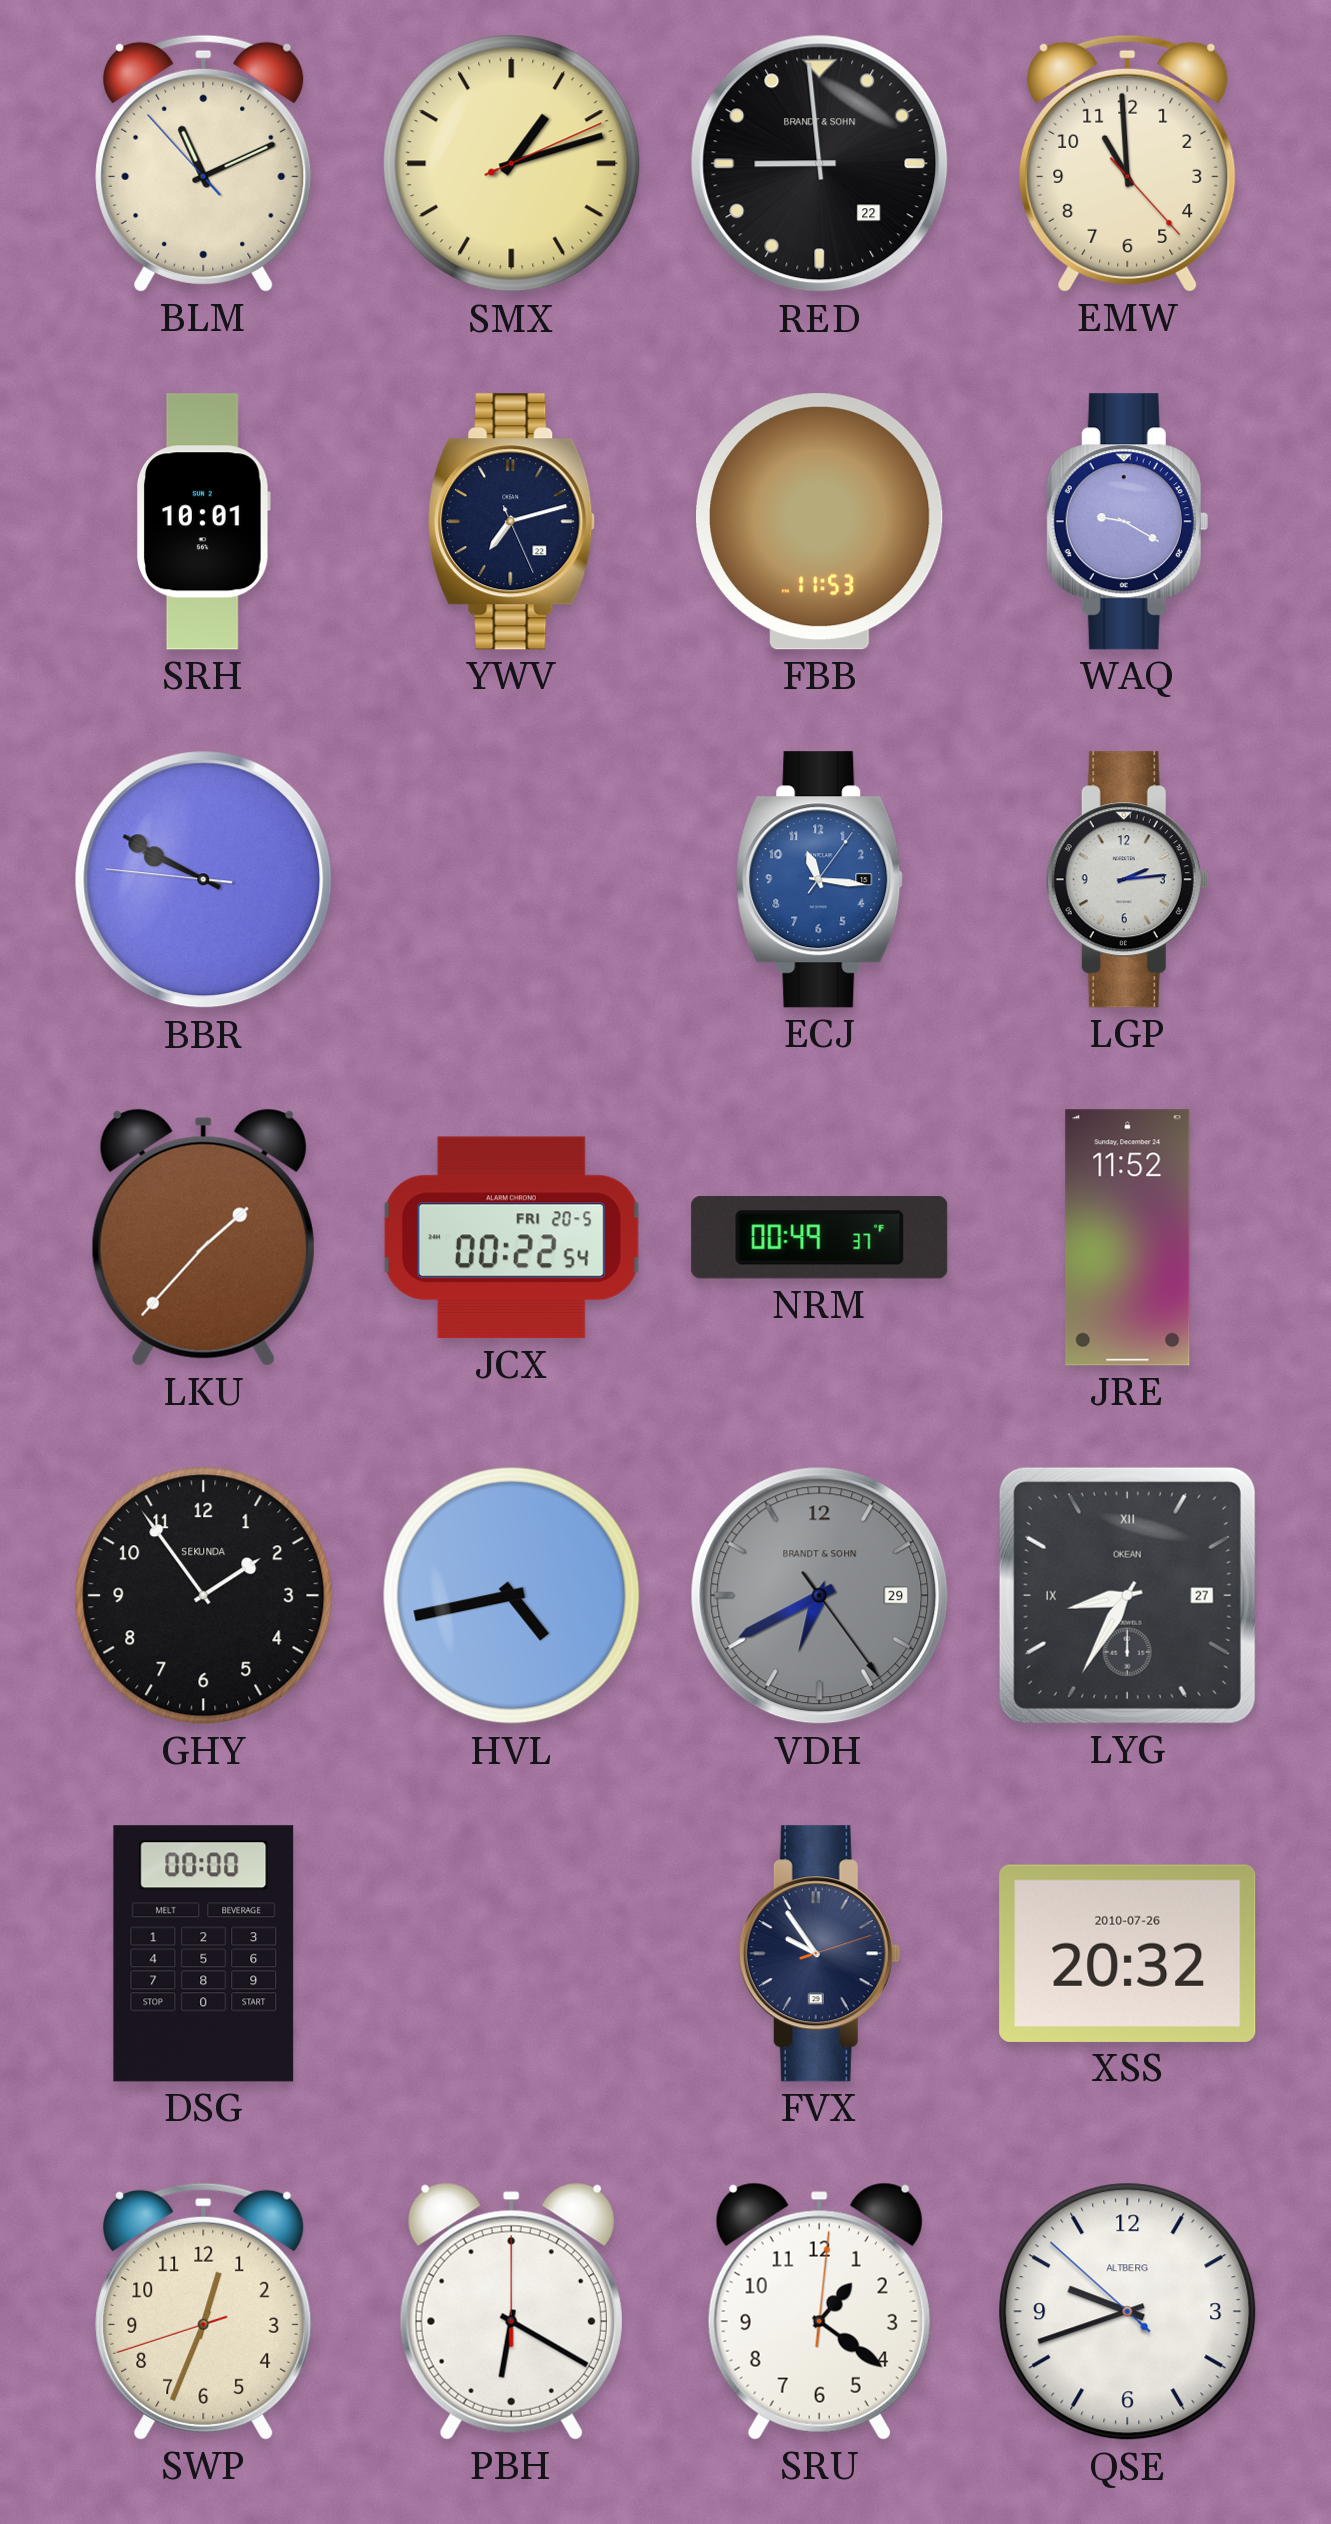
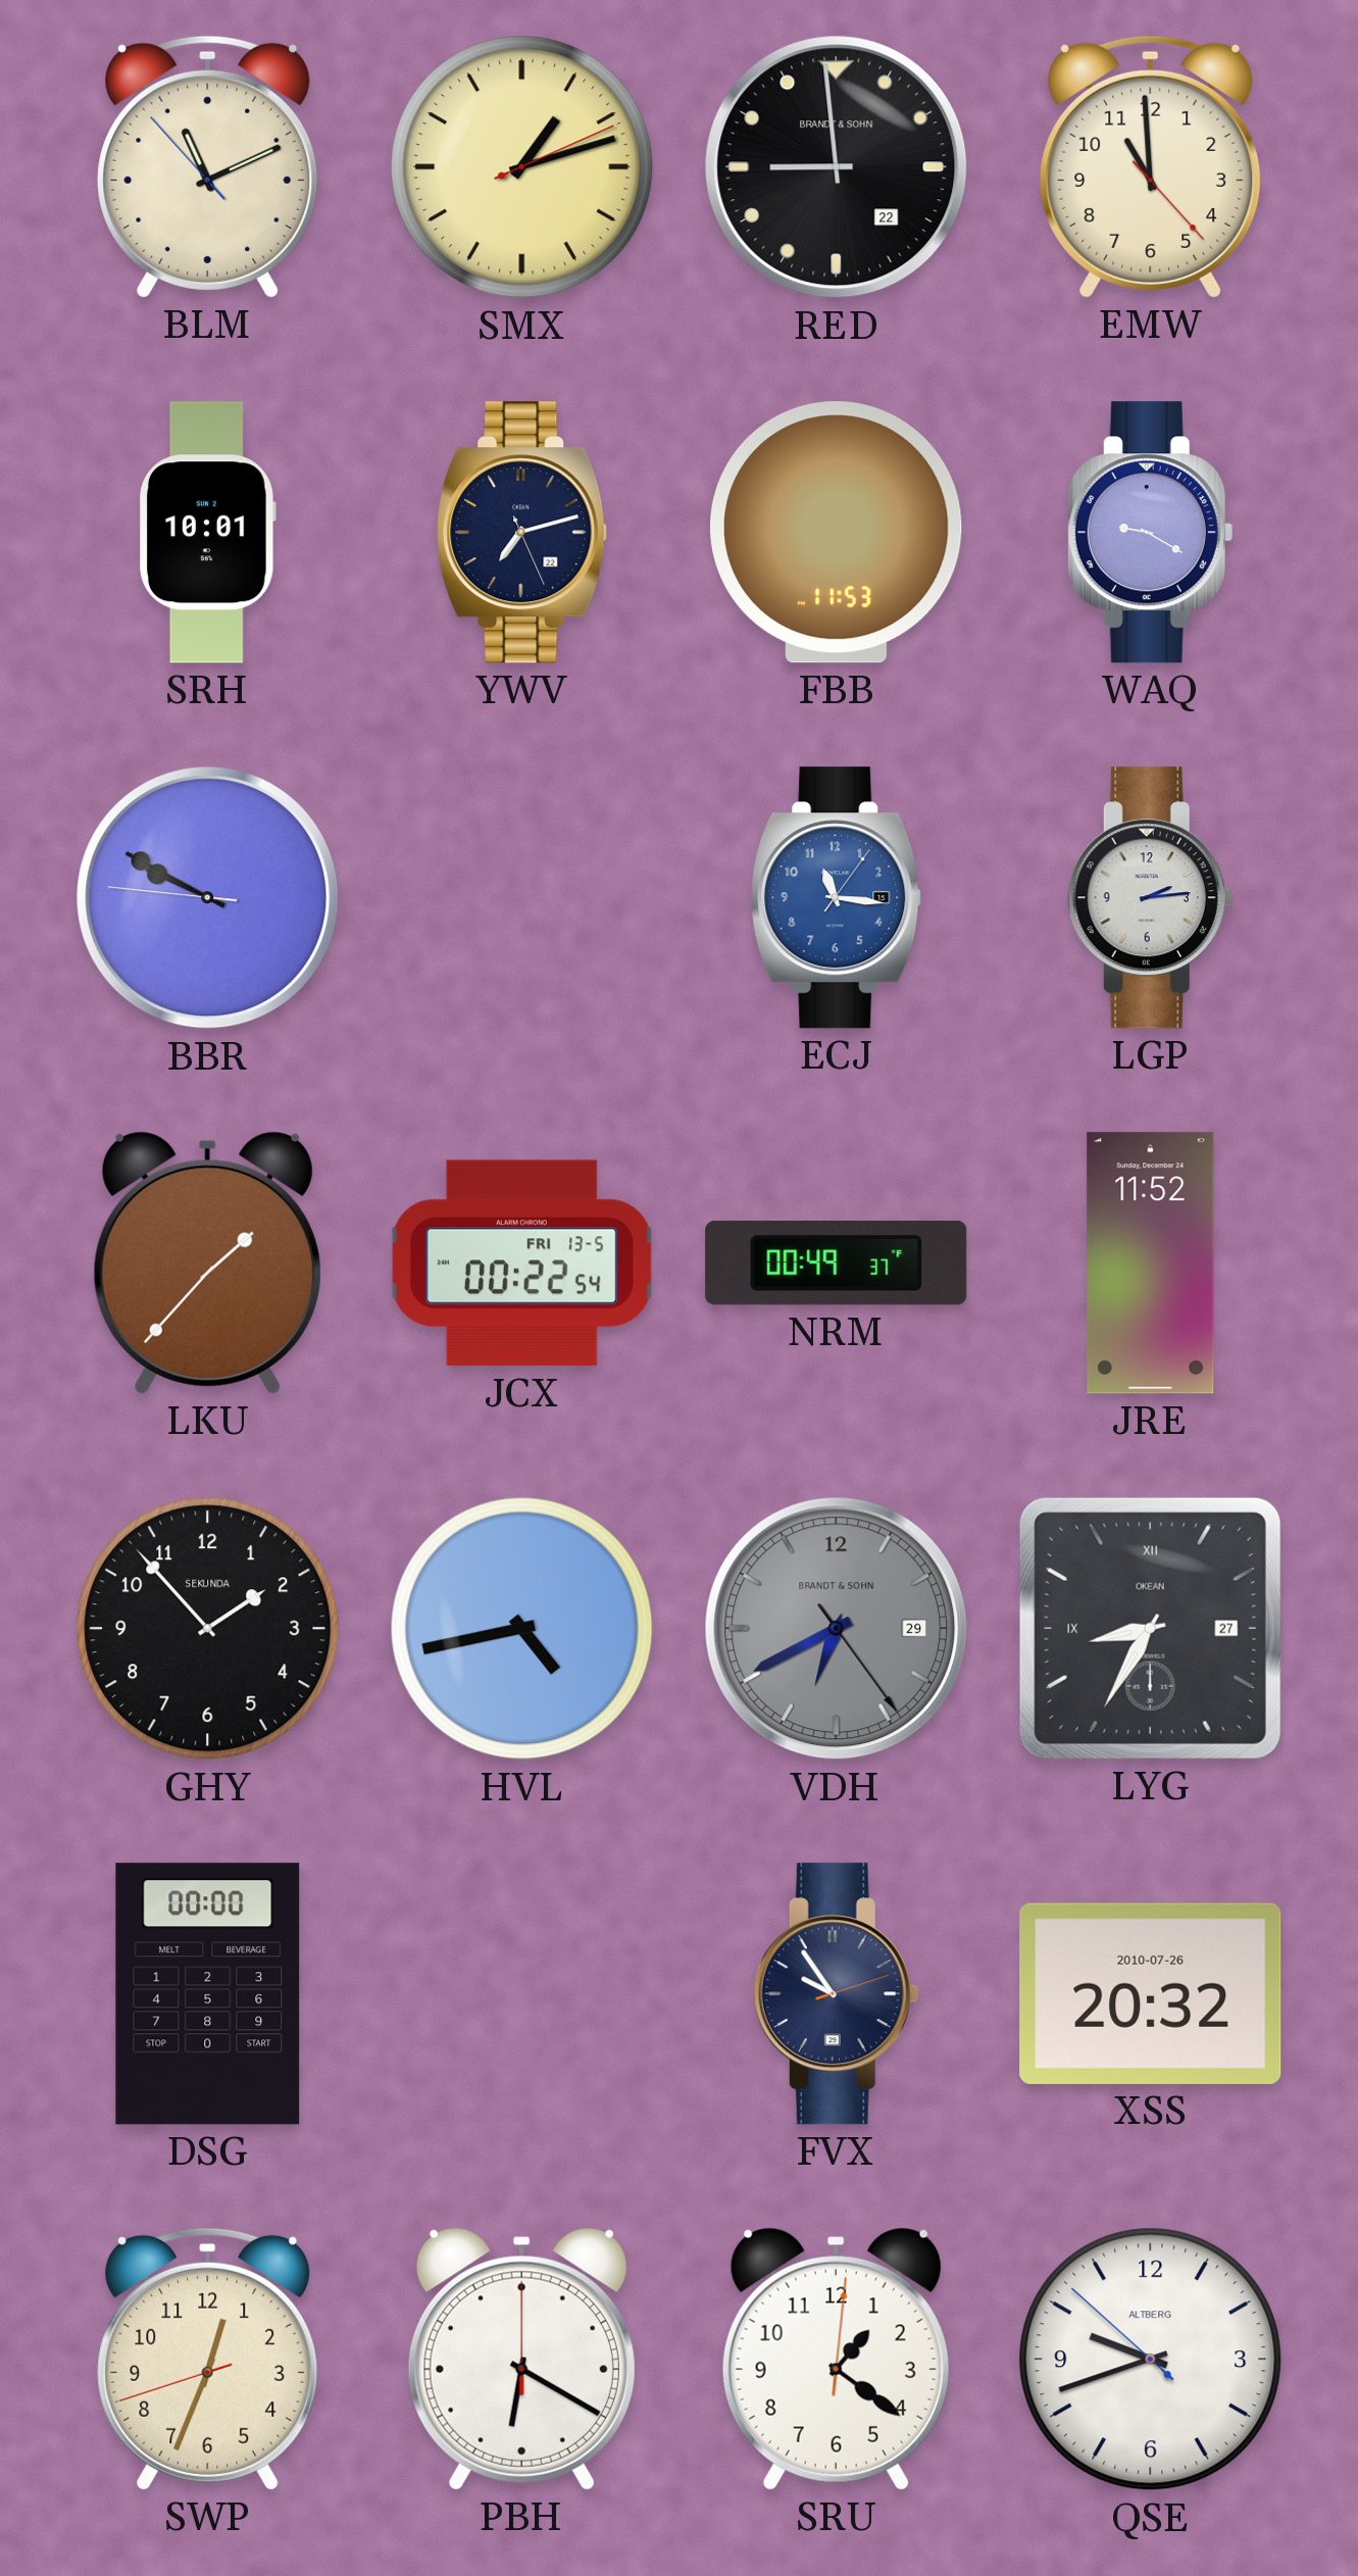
JCX date: FRI 20-5 -> FRI 13-5
GHY: 1:54 -> 1:53
